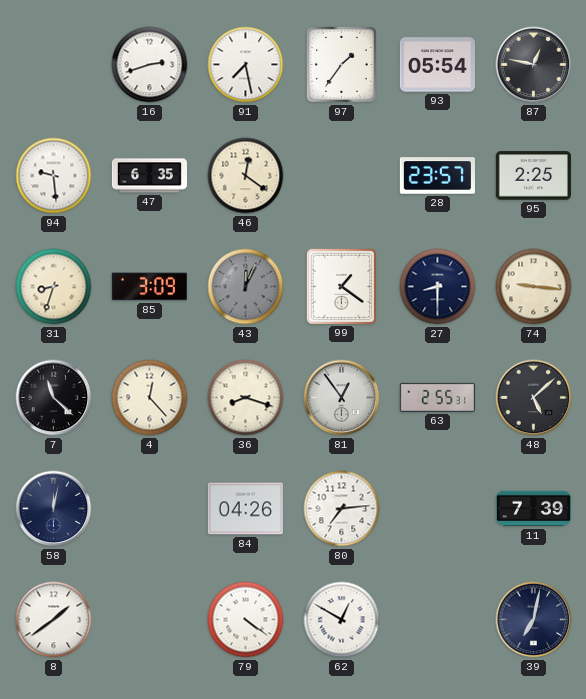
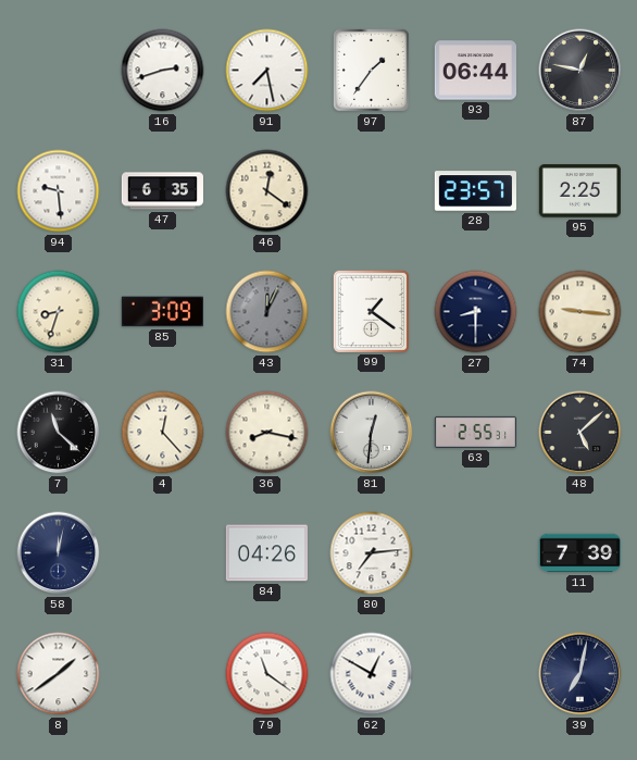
93: 05:54 -> 06:44
36: 8:18 -> 8:17
81: 12:54 -> 12:31
79: 4:21 -> 11:21
